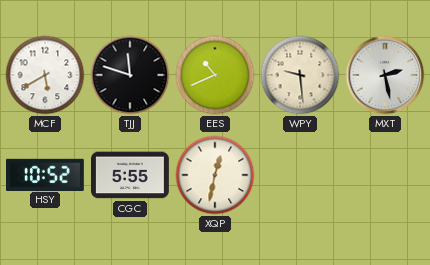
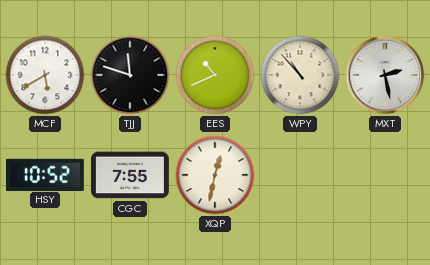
WPY: 9:29 -> 10:53
CGC: 5:55 -> 7:55
